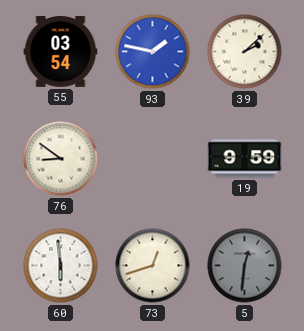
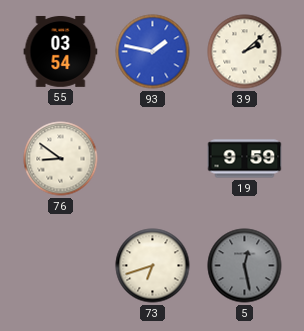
60: 5:59 -> none
73: 12:42 -> 6:42
5: 12:31 -> 12:28
